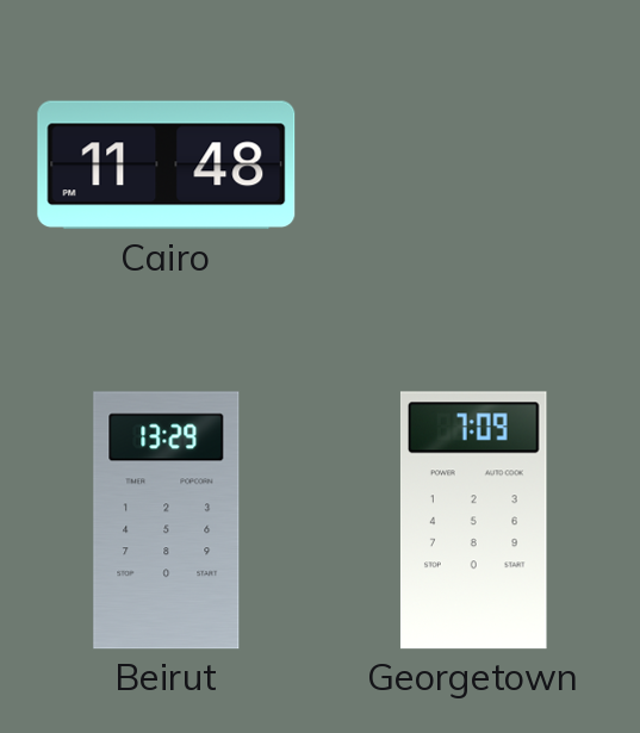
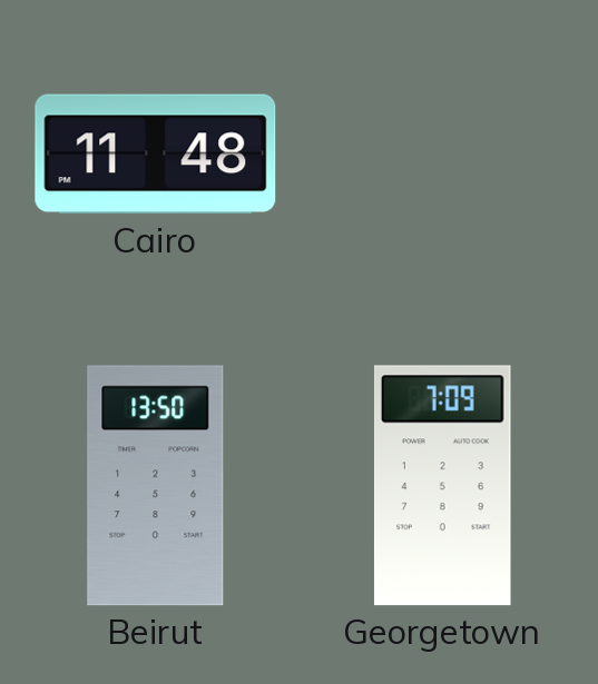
Beirut: 13:29 -> 13:50
